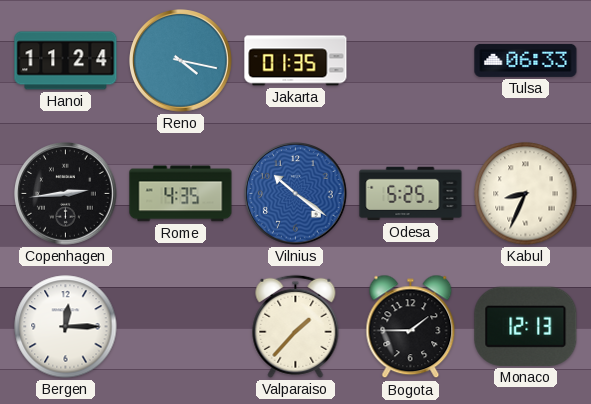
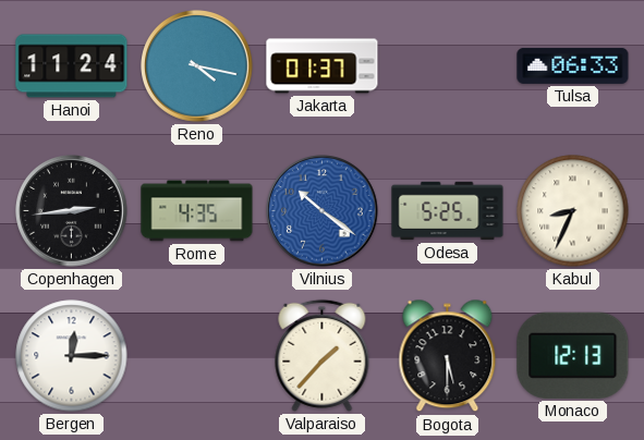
Jakarta: 01:35 -> 01:37
Bogota: 1:45 -> 5:30
